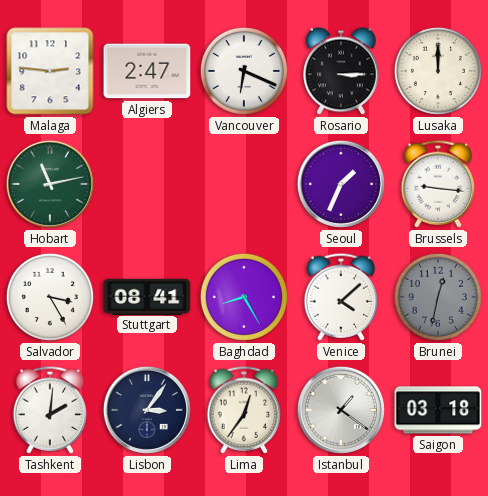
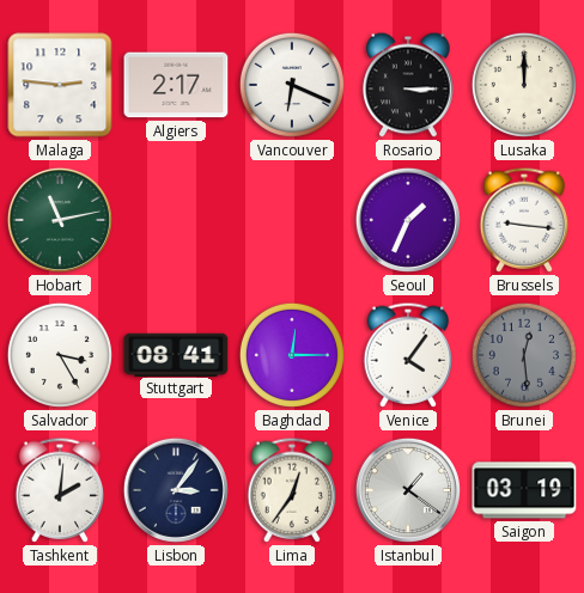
Algiers: 2:47 -> 2:17
Baghdad: 8:25 -> 12:15
Venice: 4:08 -> 4:06
Brunei: 12:32 -> 12:29
Saigon: 03:18 -> 03:19
